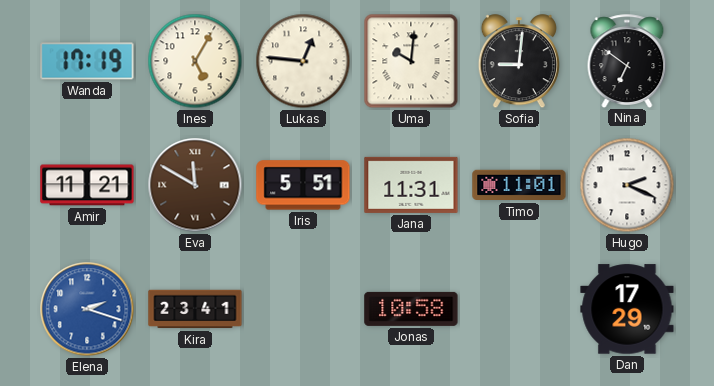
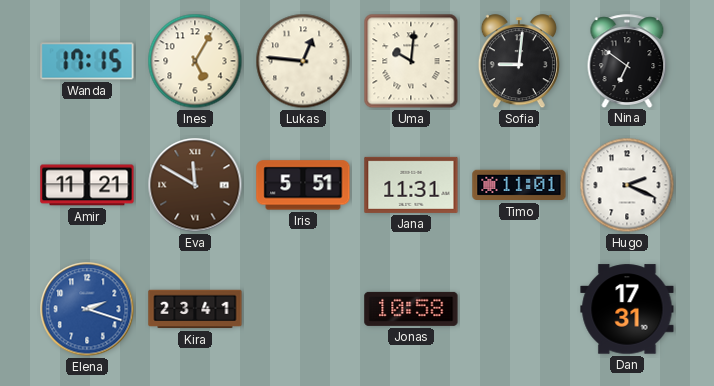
Wanda: 17:19 -> 17:15
Dan: 17:29 -> 17:31
